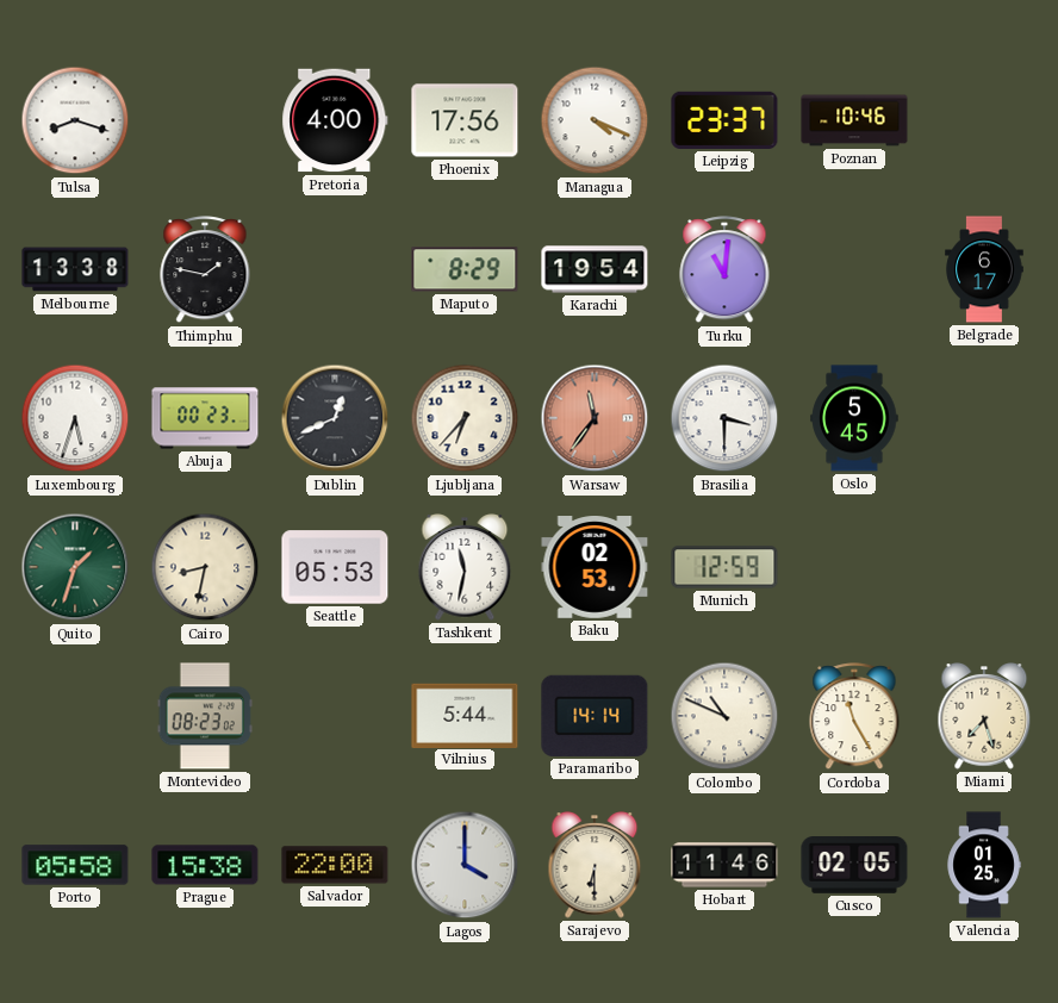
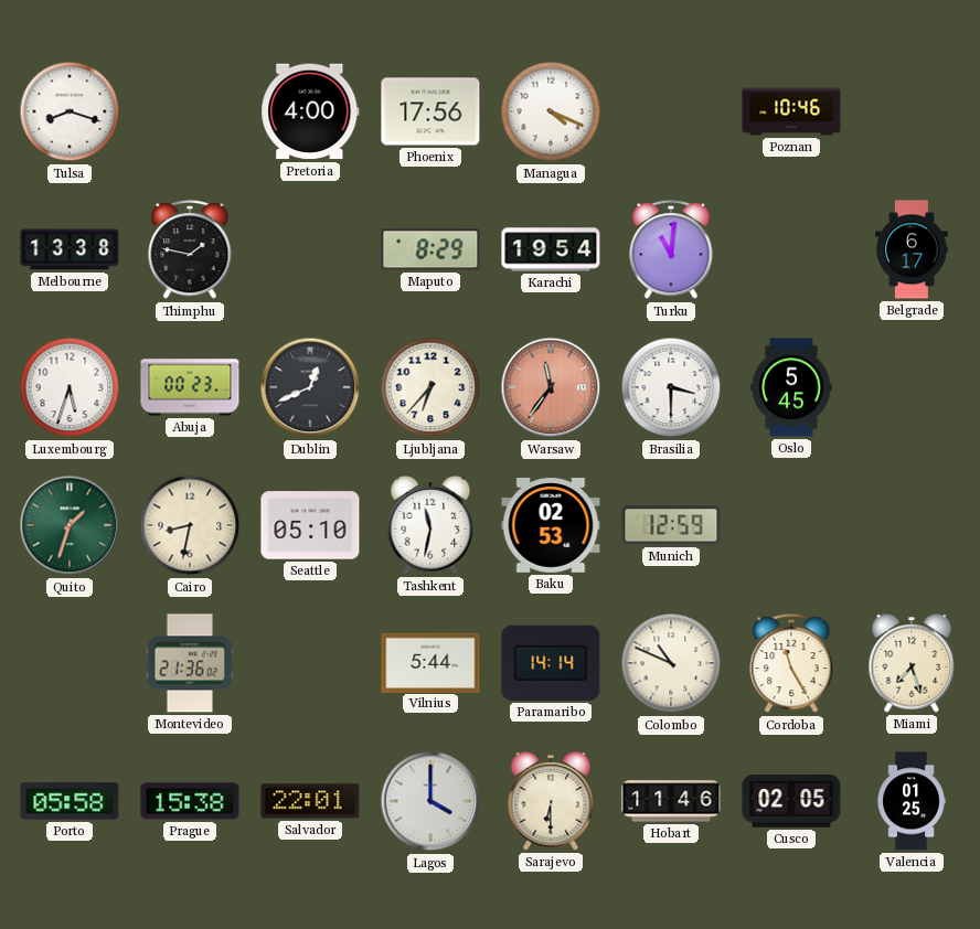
Leipzig: 23:37 -> none
Seattle: 05:53 -> 05:10
Montevideo: 08:23 -> 21:36
Salvador: 22:00 -> 22:01
